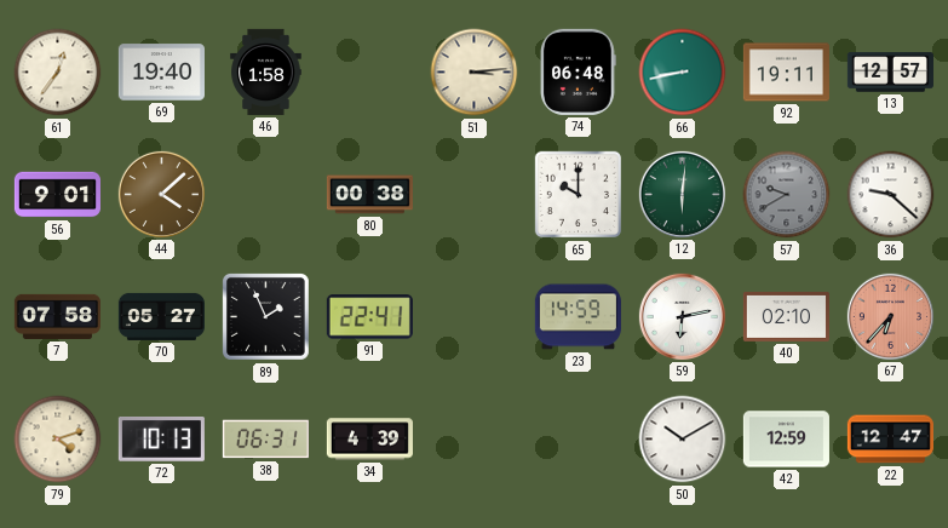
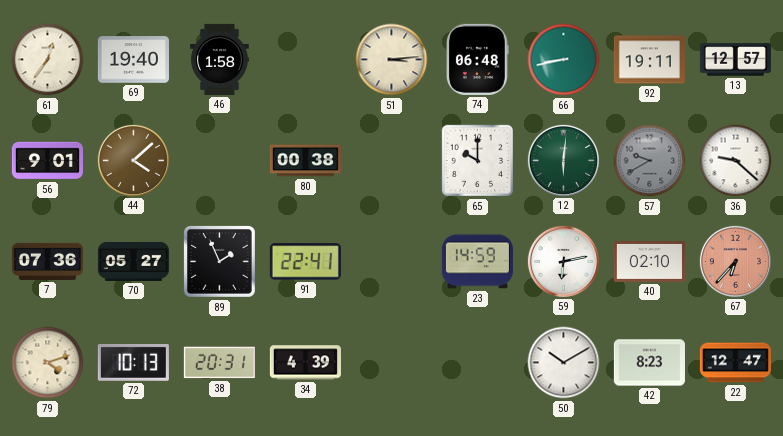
7: 07:58 -> 07:36
38: 06:31 -> 20:31
42: 12:59 -> 8:23
